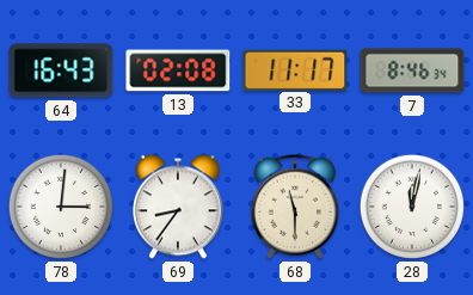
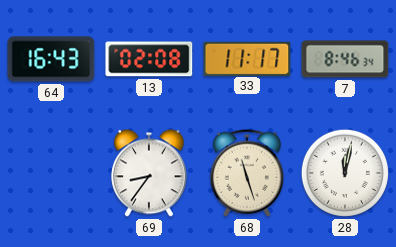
78: 3:01 -> none
68: 11:30 -> 11:27
